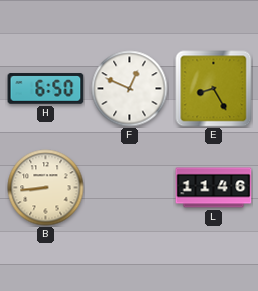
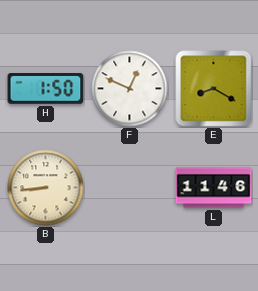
H: 6:50 -> 1:50
E: 8:25 -> 8:20
